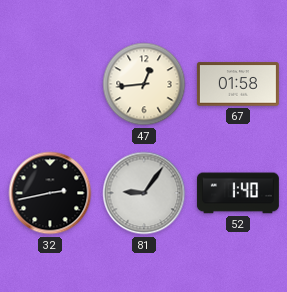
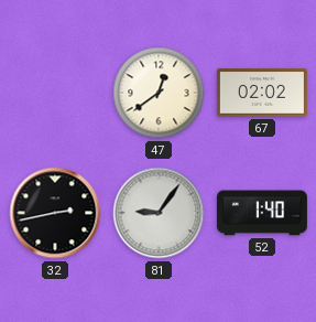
47: 12:44 -> 12:39
67: 01:58 -> 02:02
